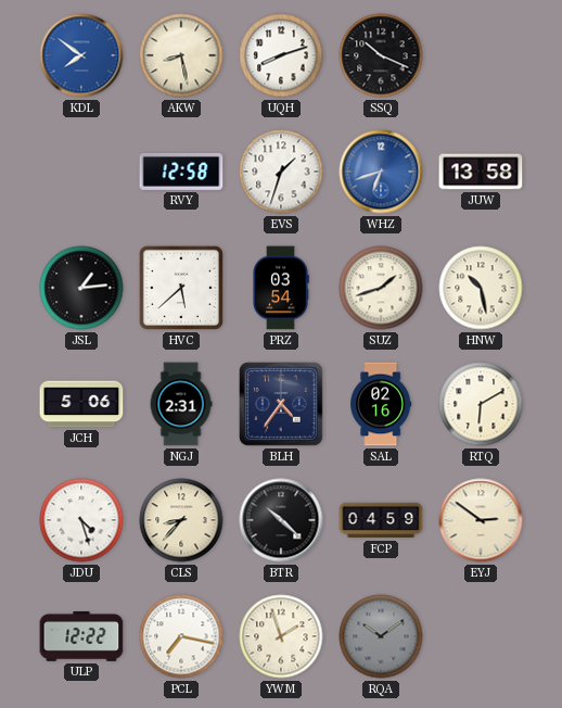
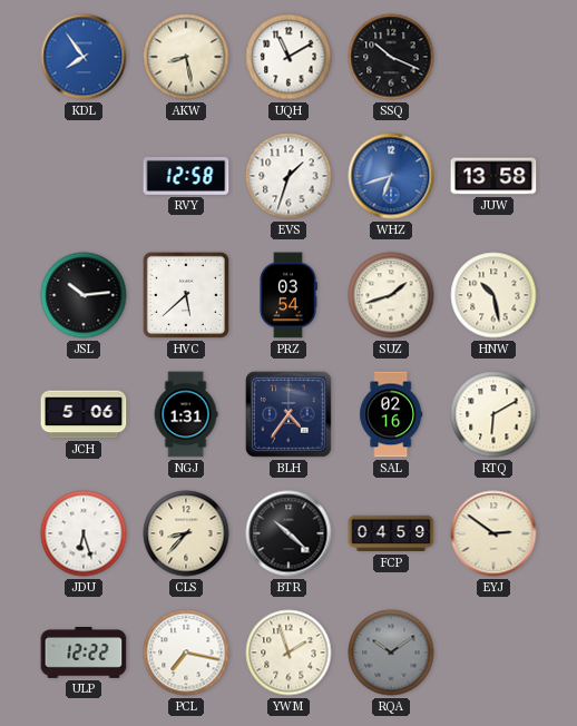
KDL: 7:51 -> 7:54
UQH: 8:12 -> 11:10
JSL: 1:14 -> 10:14
NGJ: 2:31 -> 1:31
JDU: 4:27 -> 6:27
